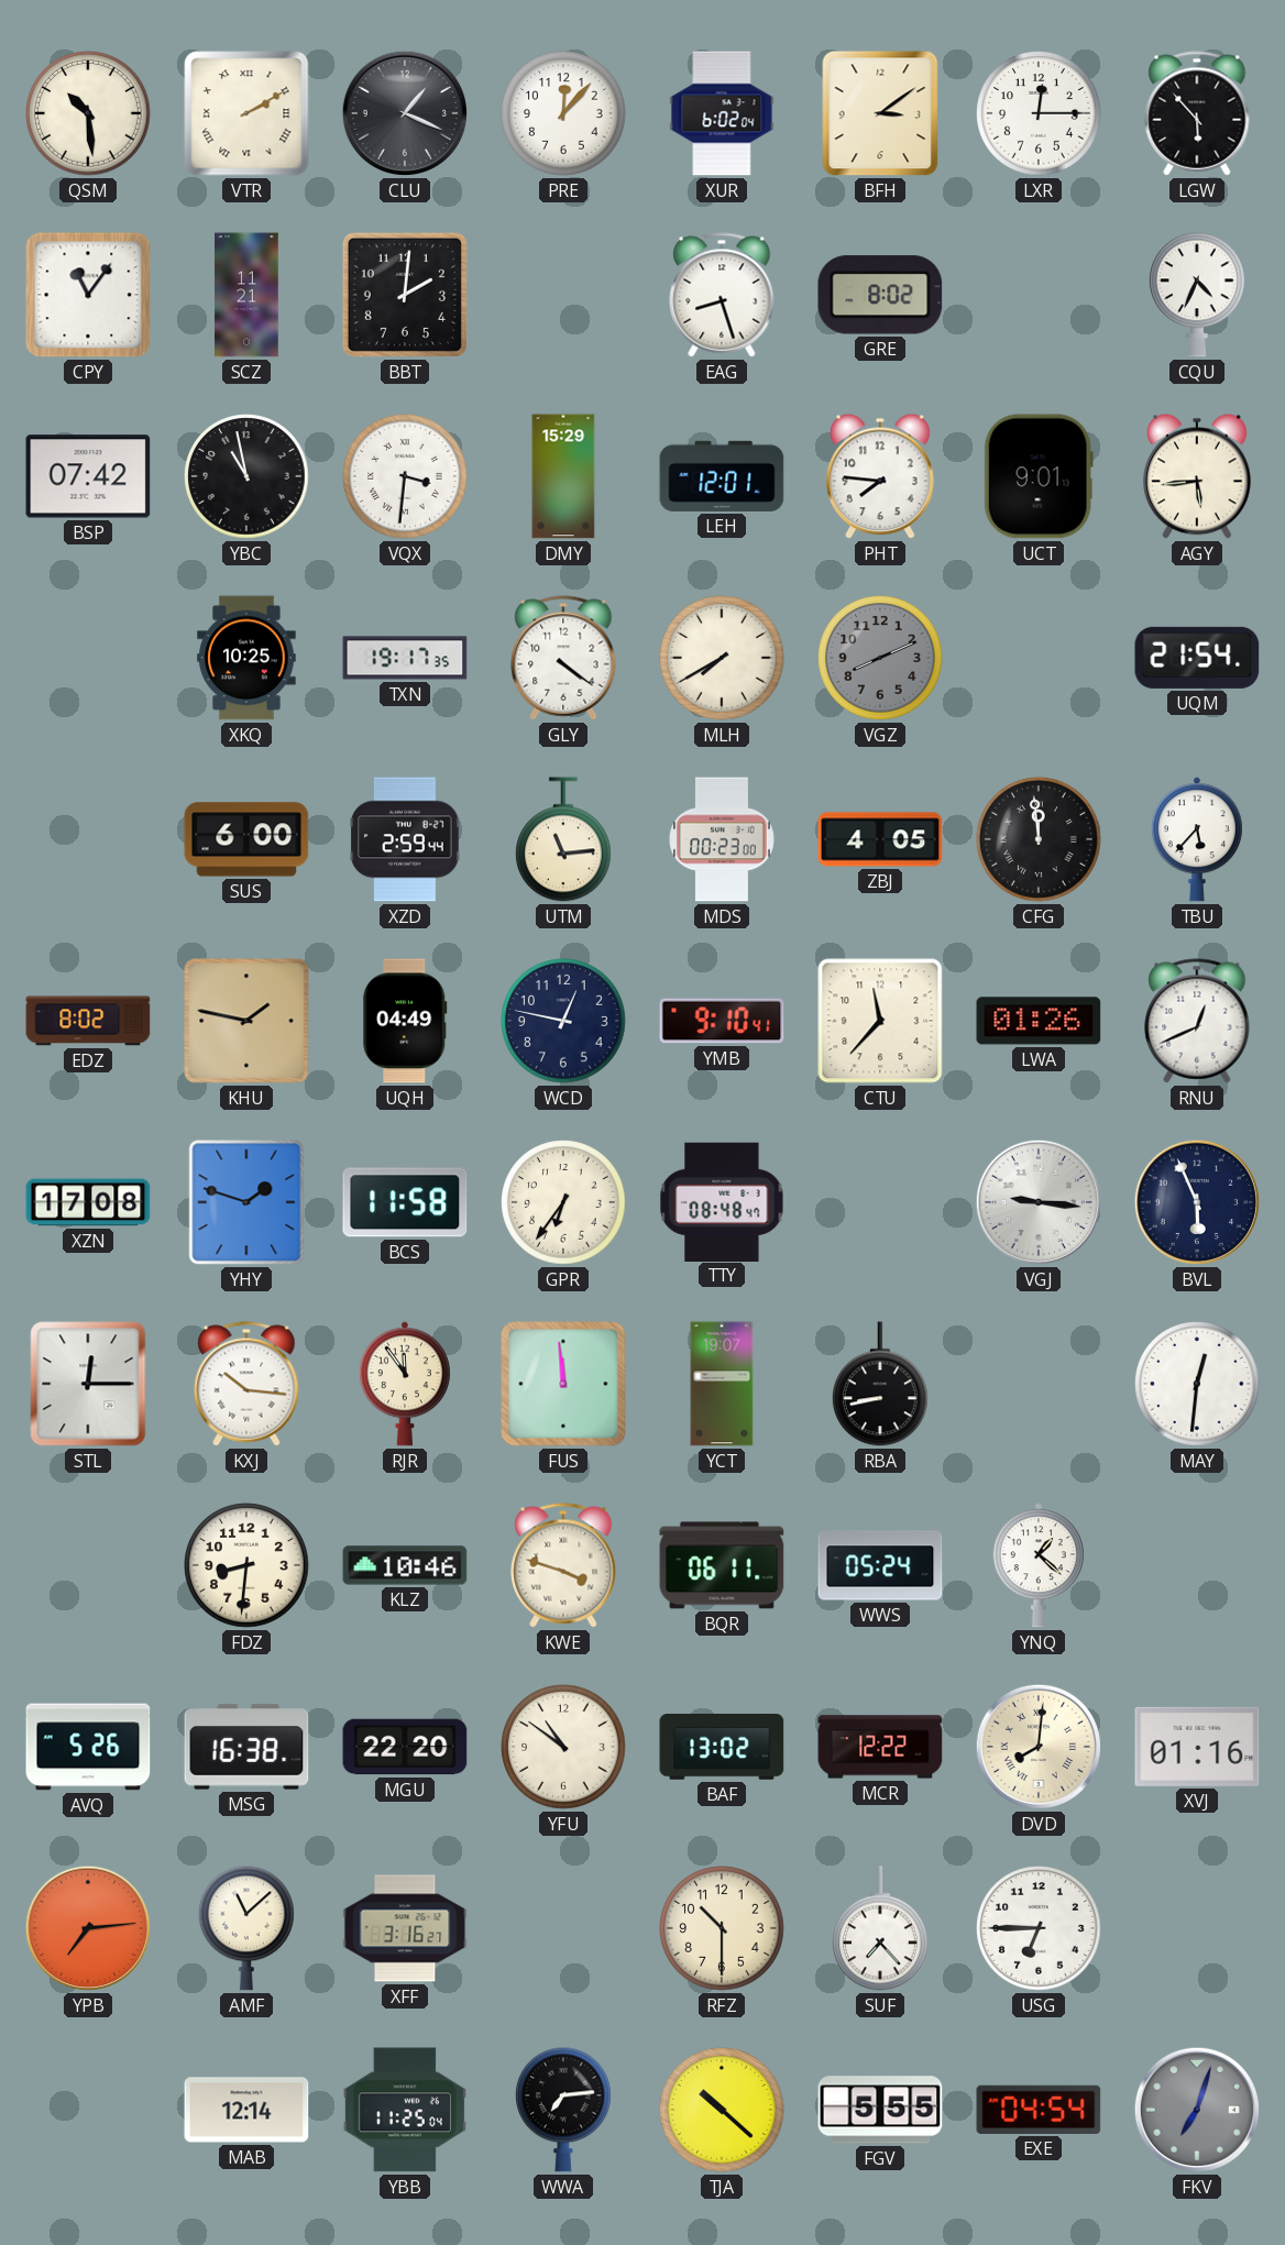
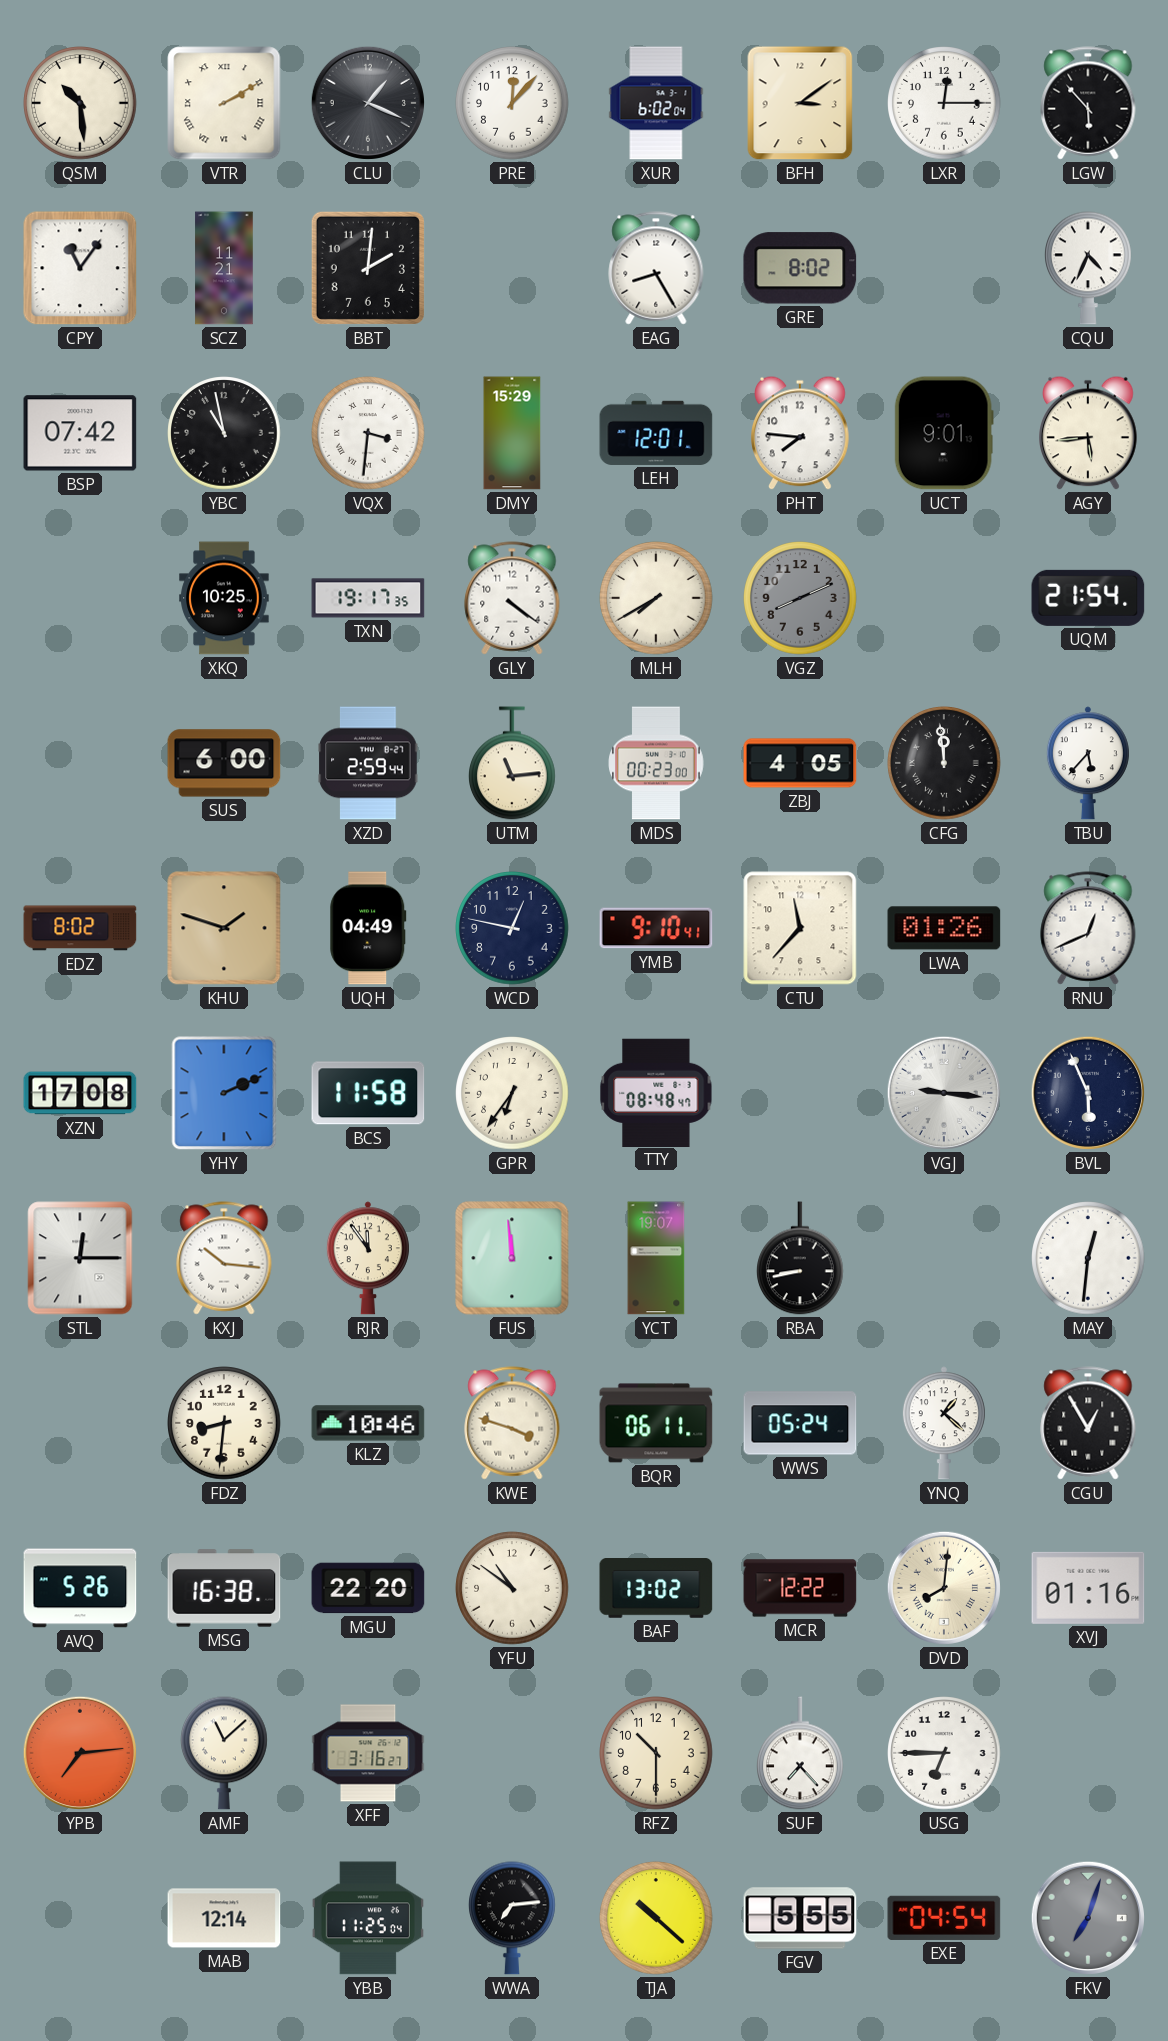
EAG: 8:27 -> 8:25
KHU: 1:47 -> 1:48
YHY: 1:48 -> 2:11
CGU: none -> 12:55
